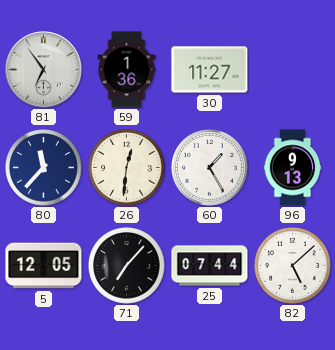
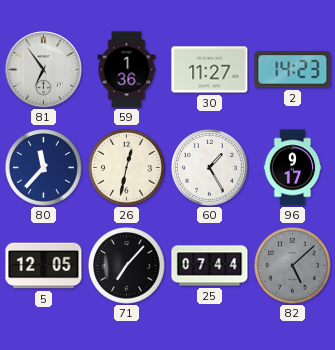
2: none -> 14:23
26: 12:31 -> 12:32
96: 9:13 -> 9:17
82 dial: white -> grey
